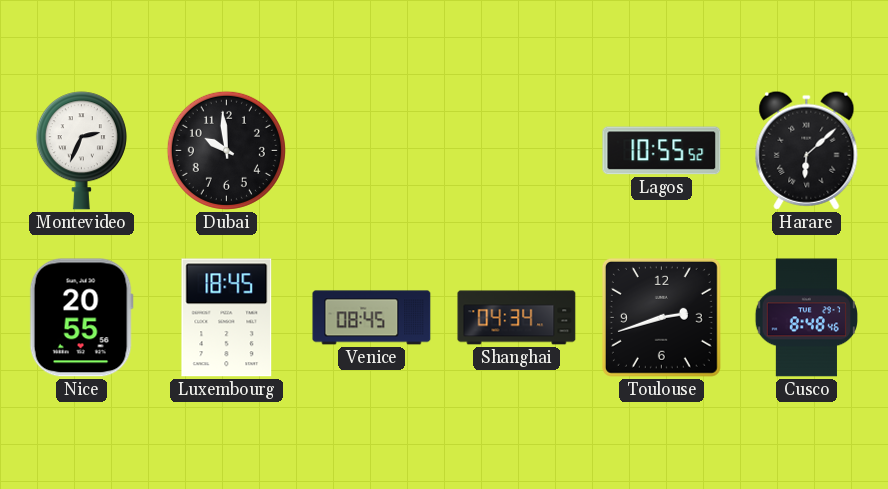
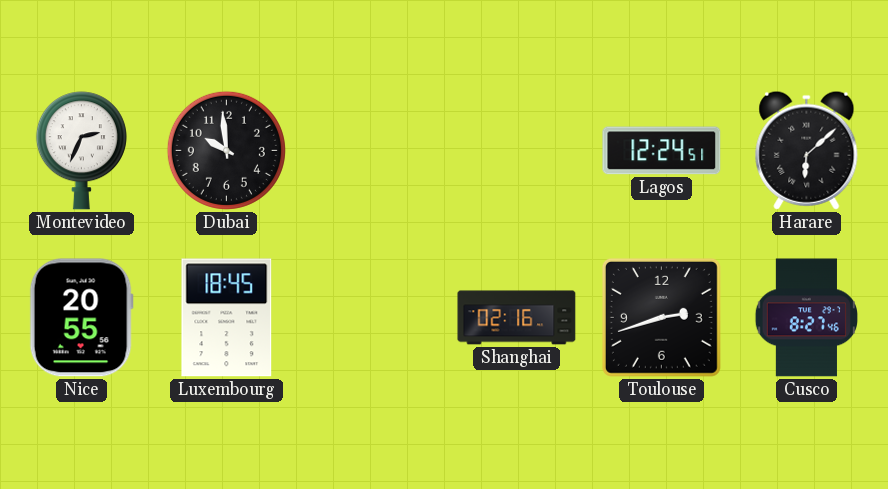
Lagos: 10:55 -> 12:24
Venice: 08:45 -> none
Shanghai: 04:34 -> 02:16
Cusco: 8:48 -> 8:27
